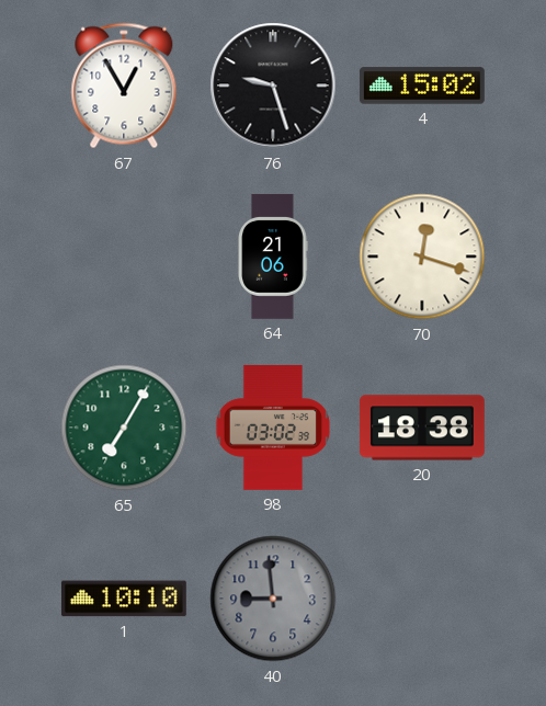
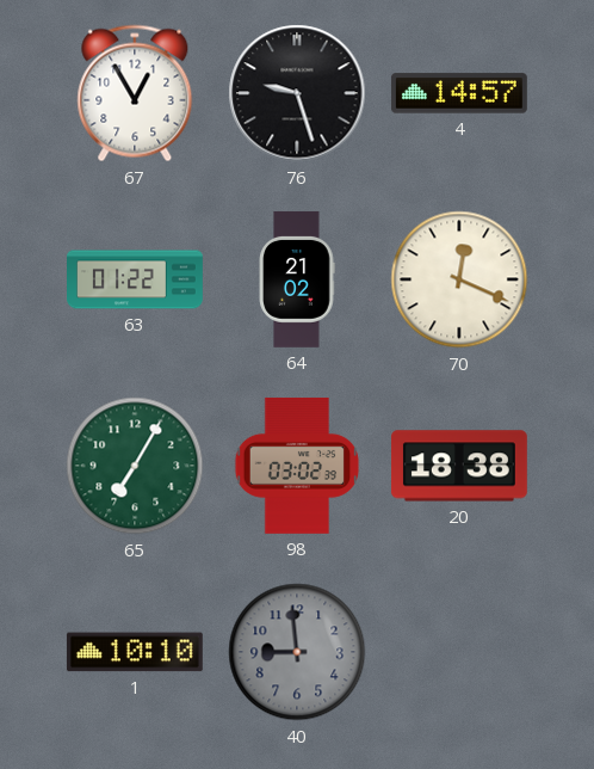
4: 15:02 -> 14:57
63: none -> 01:22
64: 21:06 -> 21:02
70: 12:18 -> 12:19
